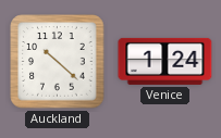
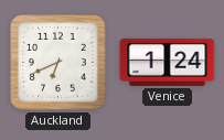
Auckland: 10:22 -> 6:41
